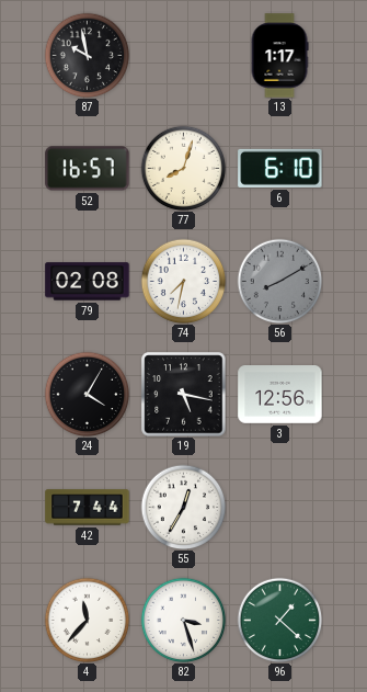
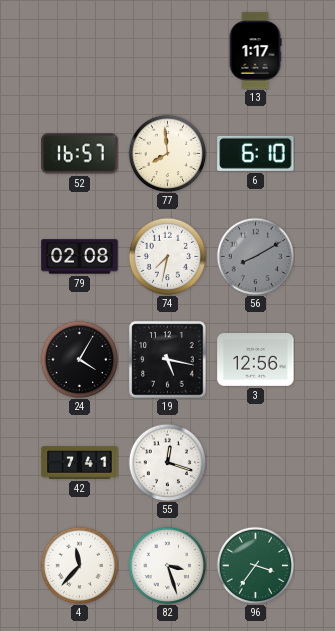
87: 9:58 -> none
77: 8:03 -> 7:59
42: 7:44 -> 7:41
55: 12:35 -> 12:18
96: 1:22 -> 3:36
